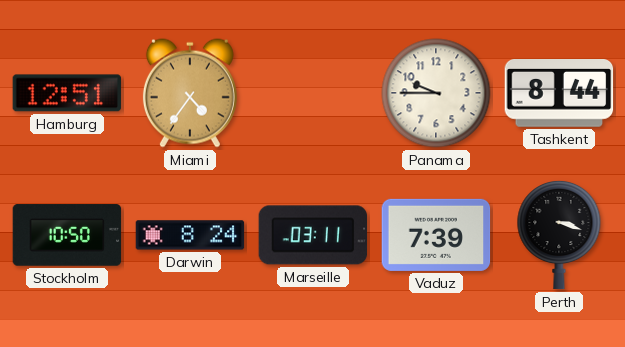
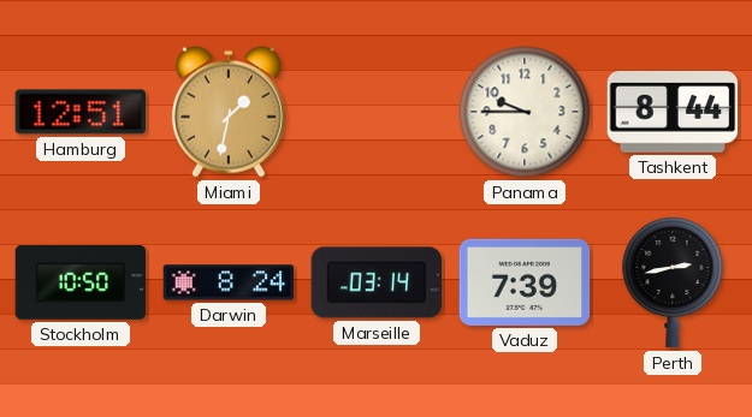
Miami: 4:36 -> 1:32
Marseille: 03:11 -> 03:14
Perth: 3:18 -> 2:43
